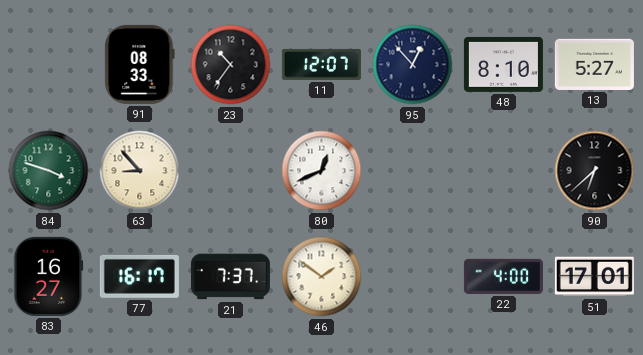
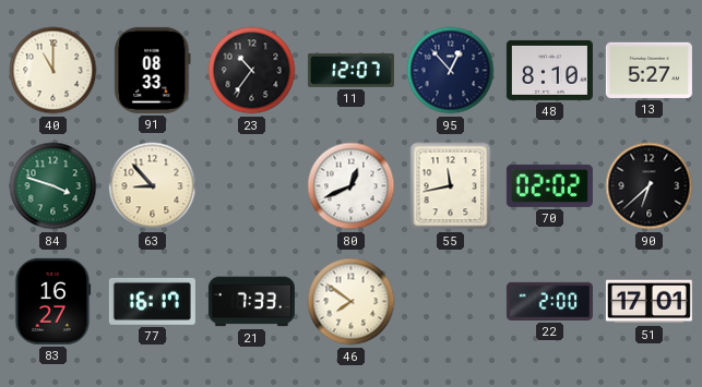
40: none -> 11:00
55: none -> 11:43
70: none -> 02:02
21: 7:37 -> 7:33
46: 1:51 -> 7:51
22: 4:00 -> 2:00
